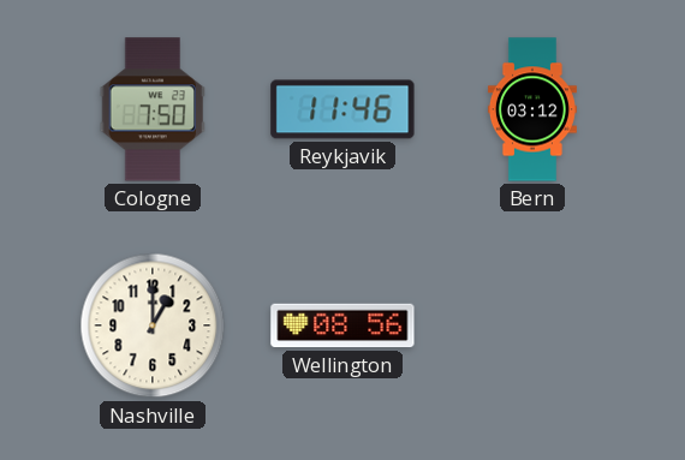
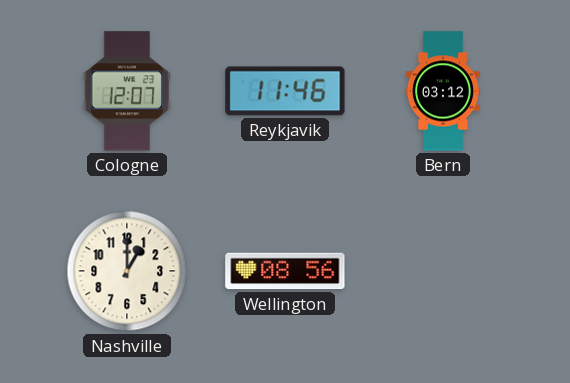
Cologne: 7:50 -> 12:07
